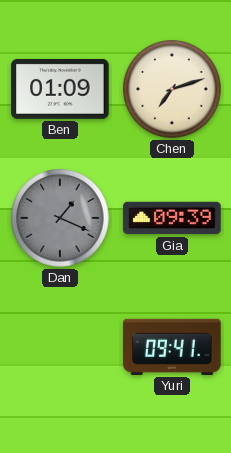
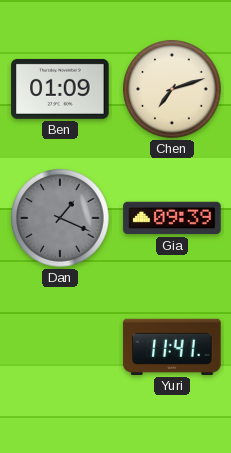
Yuri: 09:41 -> 11:41
